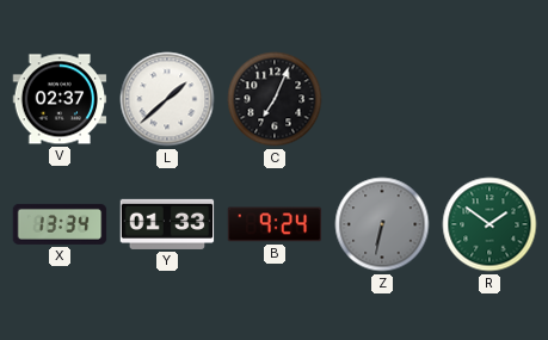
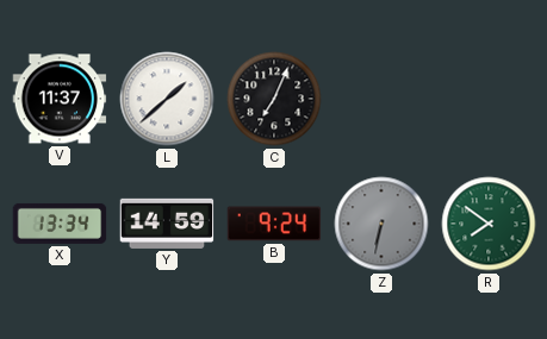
V: 02:37 -> 11:37
Y: 01:33 -> 14:59
R: 1:51 -> 7:51
